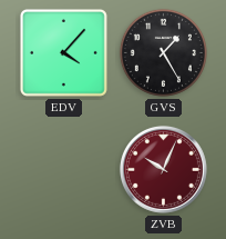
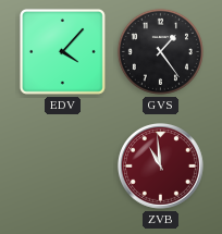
GVS: 1:25 -> 1:24
ZVB: 10:04 -> 10:59
